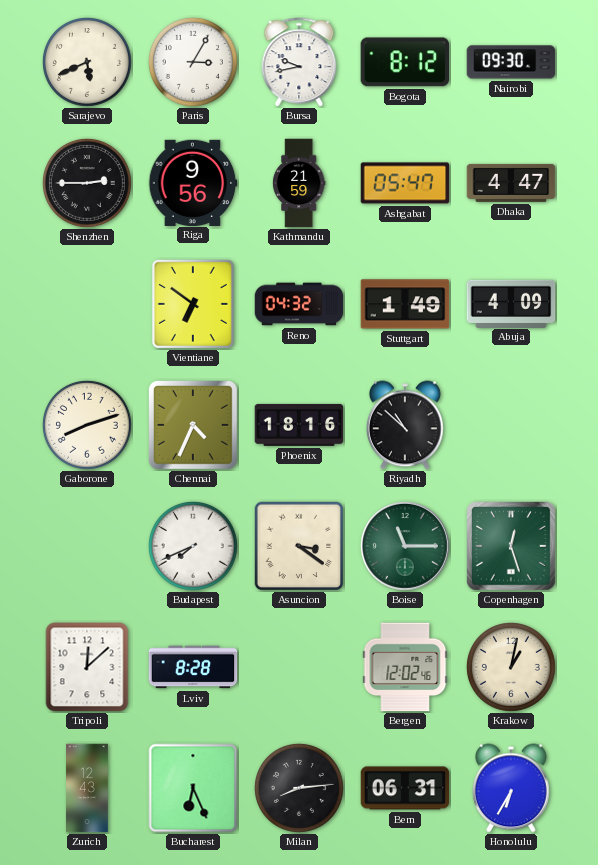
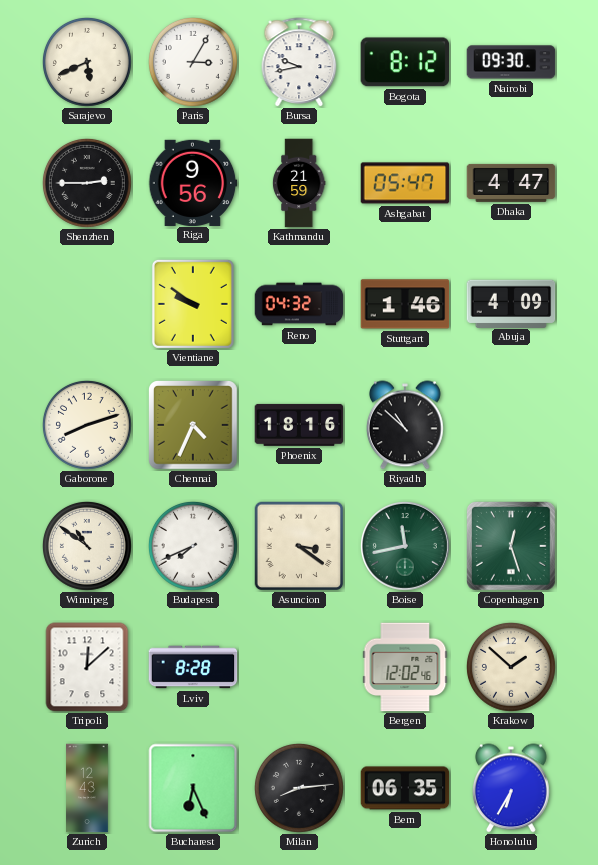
Vientiane: 6:51 -> 9:51
Stuttgart: 1:49 -> 1:46
Winnipeg: none -> 10:51
Boise: 11:15 -> 11:43
Krakow: 1:02 -> 1:52
Bern: 06:31 -> 06:35
